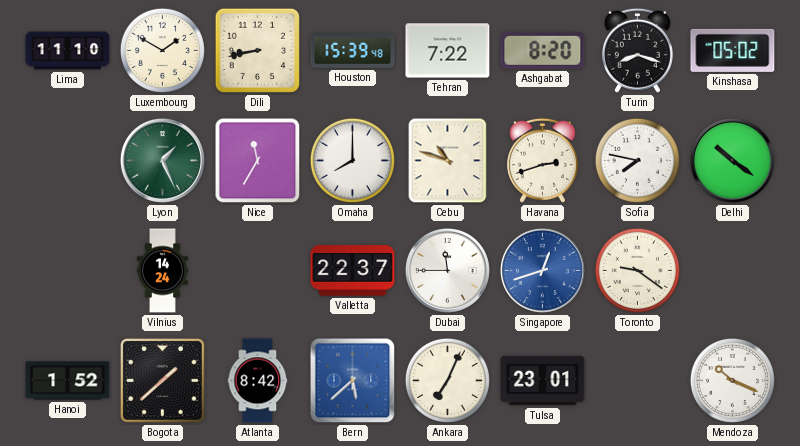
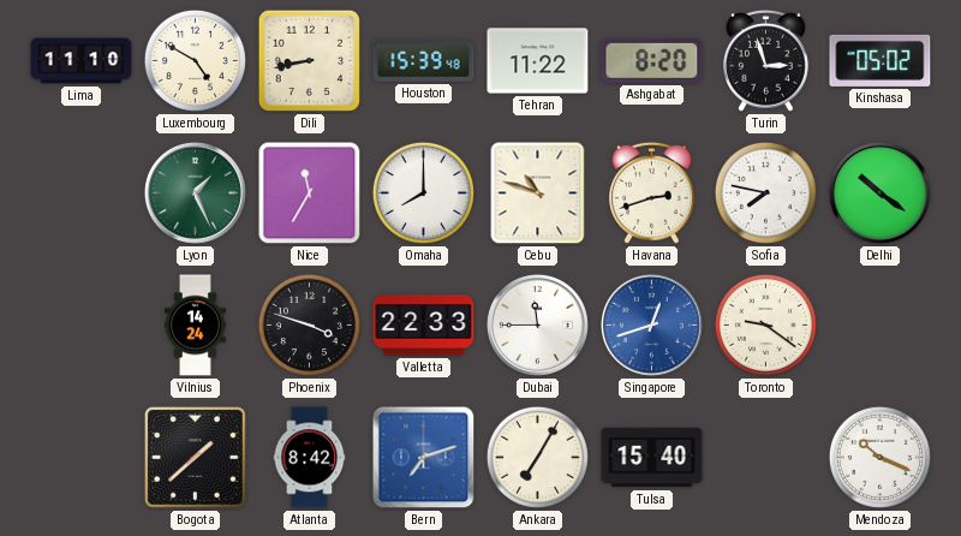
Luxembourg: 1:50 -> 4:50
Tehran: 7:22 -> 11:22
Turin: 8:18 -> 2:57
Phoenix: none -> 3:48
Valletta: 22:37 -> 22:33
Hanoi: 1:52 -> none
Bern: 5:38 -> 7:12
Ankara: 7:04 -> 7:05
Tulsa: 23:01 -> 15:40
